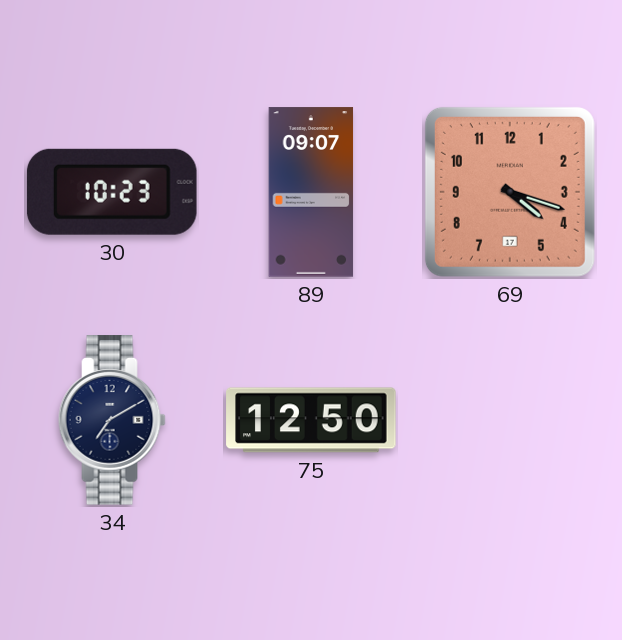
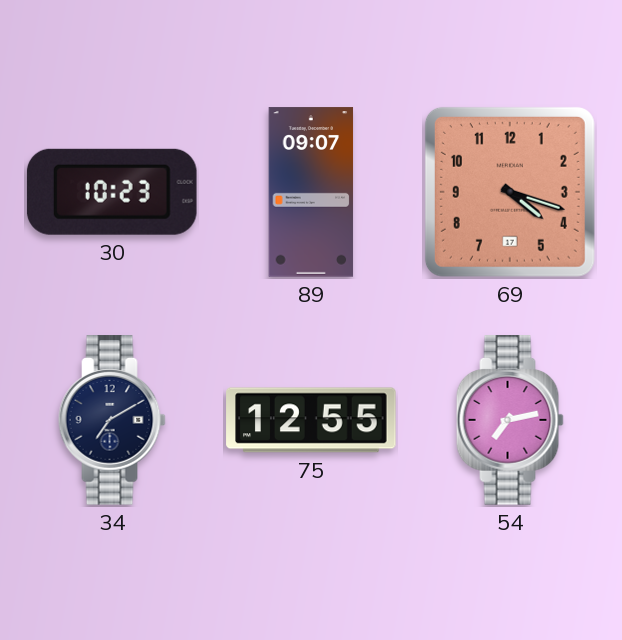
75: 12:50 -> 12:55
54: none -> 7:13
